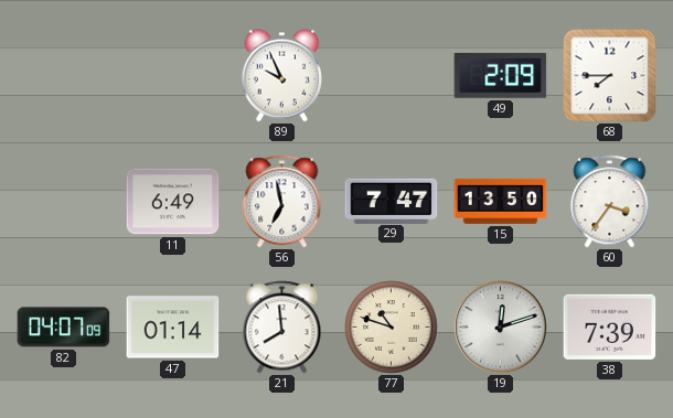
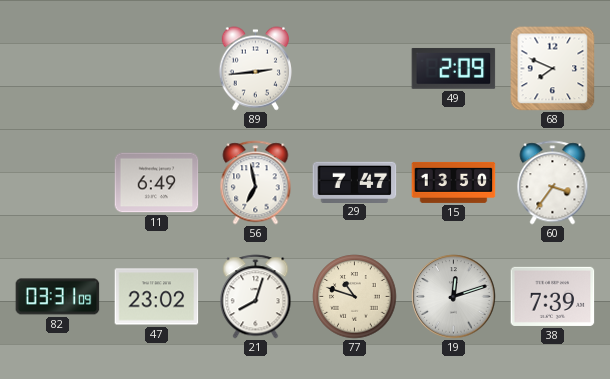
89: 9:56 -> 2:44
68: 7:45 -> 7:49
82: 04:07 -> 03:31
47: 01:14 -> 23:02
21: 7:59 -> 8:03
